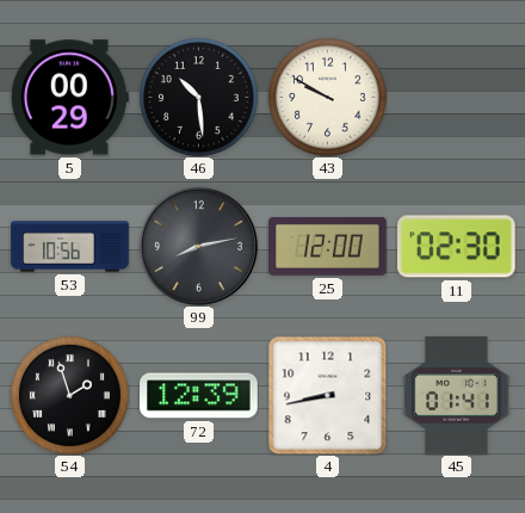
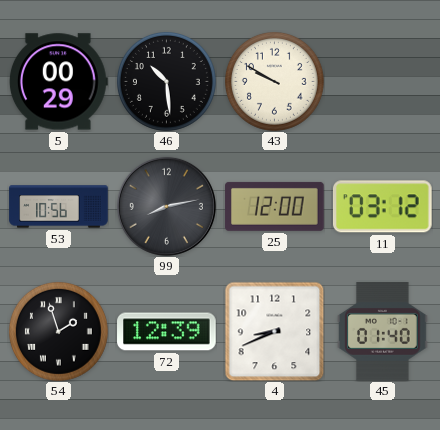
11: 02:30 -> 03:12
4: 8:43 -> 8:41
45: 01:41 -> 01:40
